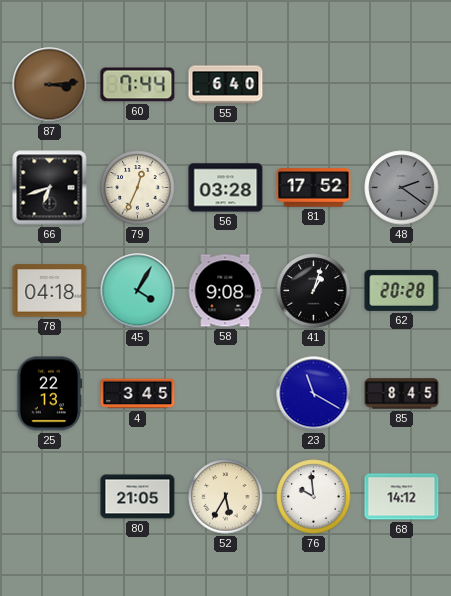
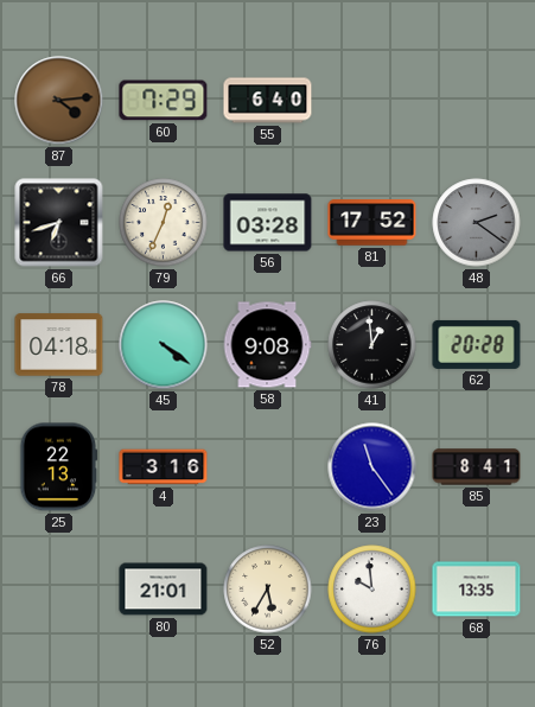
87: 3:14 -> 4:14
60: 7:44 -> 7:29
45: 4:05 -> 4:21
41: 1:03 -> 12:59
4: 3:45 -> 3:16
23: 11:20 -> 11:24
85: 8:45 -> 8:41
80: 21:05 -> 21:01
68: 14:12 -> 13:35
